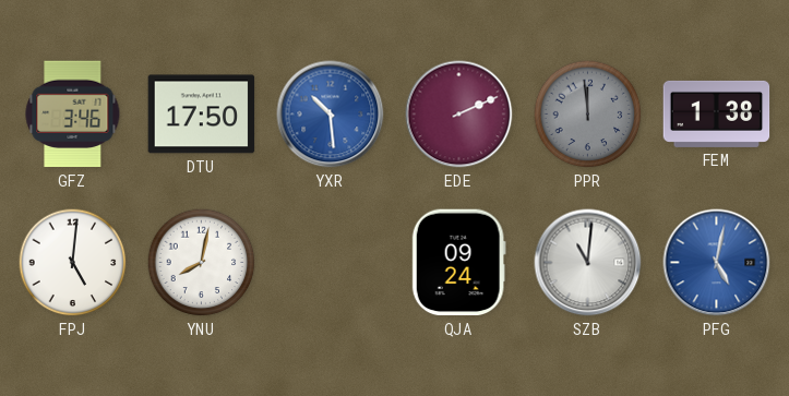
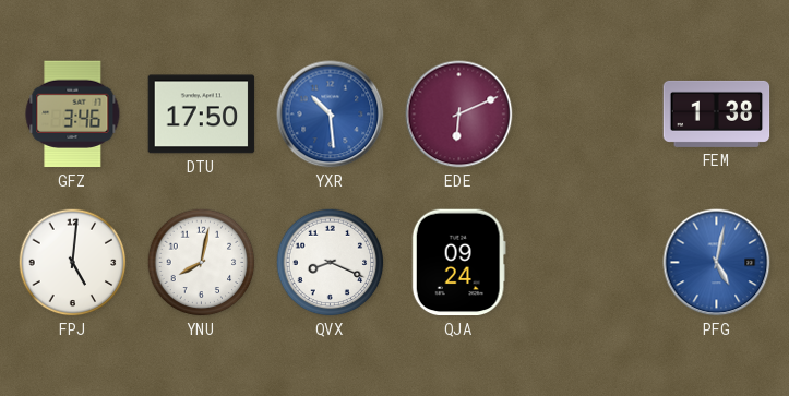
EDE: 2:11 -> 6:11
PPR: 11:59 -> none
QVX: none -> 8:19
SZB: 11:01 -> none
